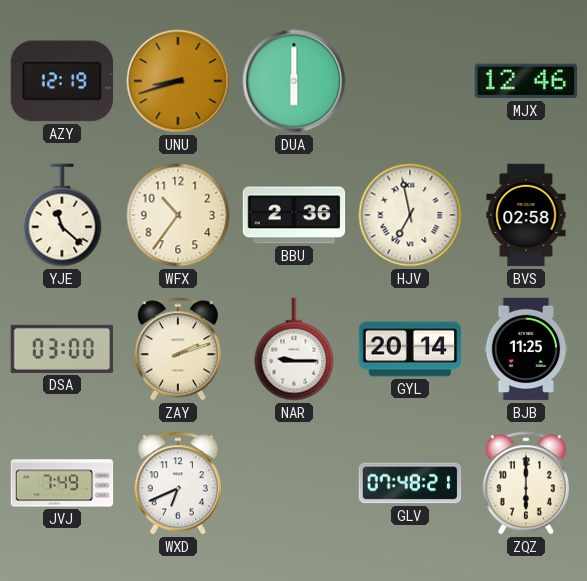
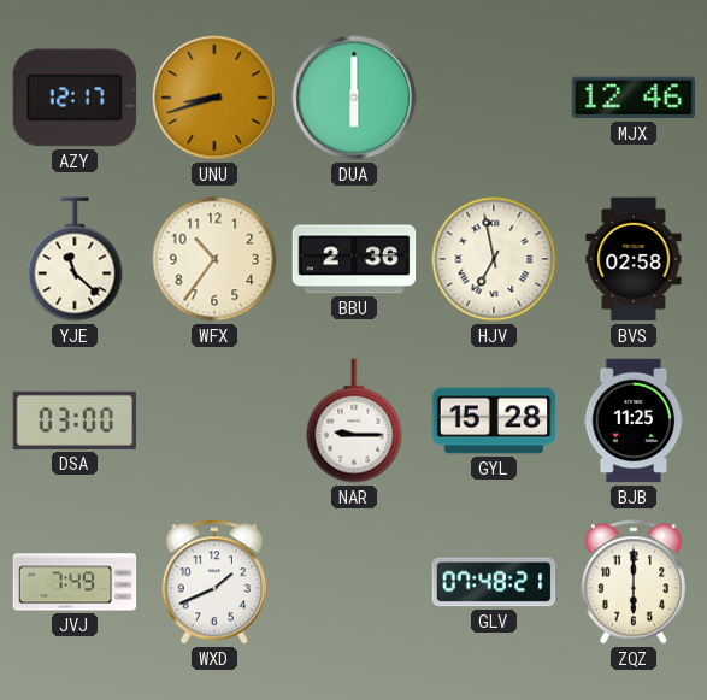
AZY: 12:19 -> 12:17
ZAY: 2:12 -> none
GYL: 20:14 -> 15:28
WXD: 6:41 -> 1:41
